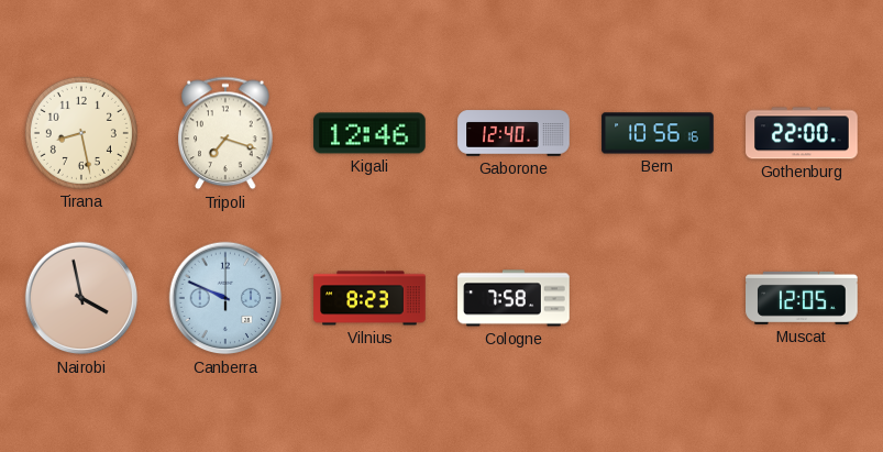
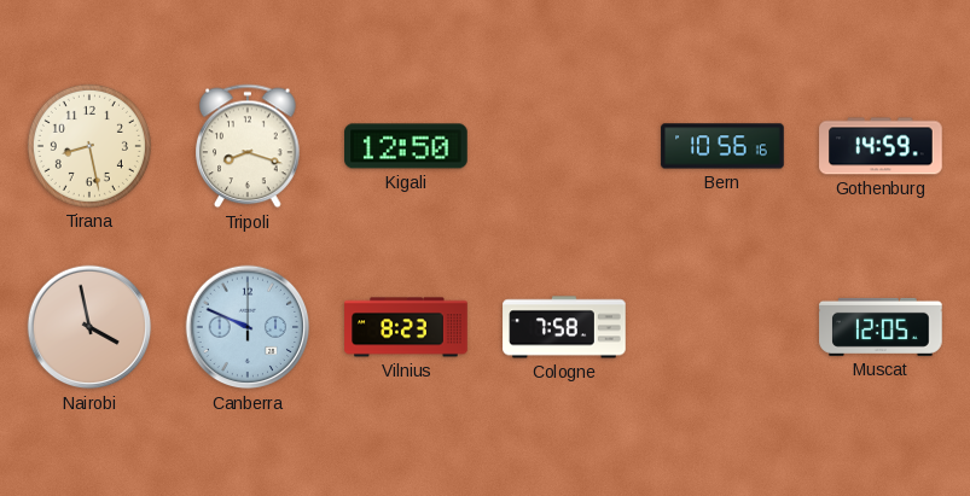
Tripoli: 7:18 -> 8:18
Kigali: 12:46 -> 12:50
Gaborone: 12:40 -> none
Gothenburg: 22:00 -> 14:59
